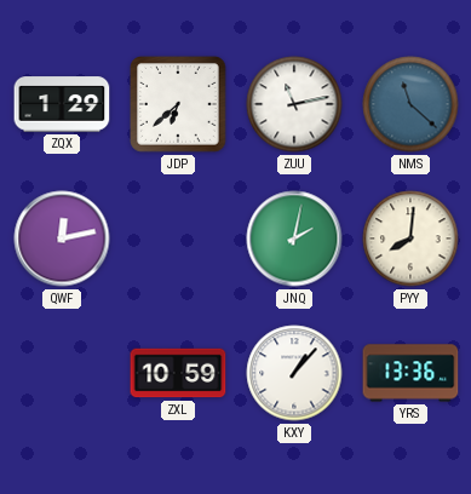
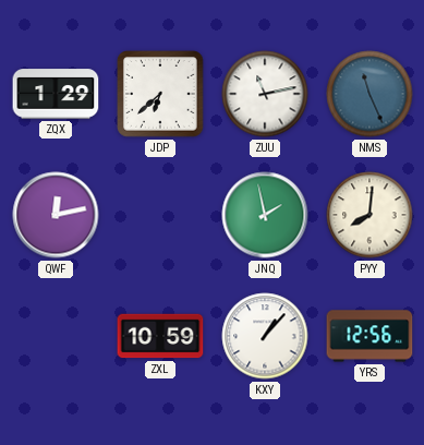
NMS: 11:22 -> 11:26
JNQ: 2:02 -> 1:58
YRS: 13:36 -> 12:56
